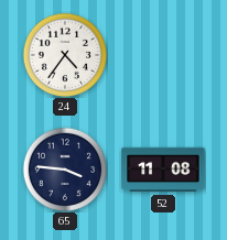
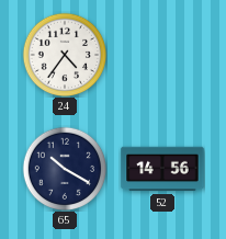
65: 3:46 -> 10:20
52: 11:08 -> 14:56
